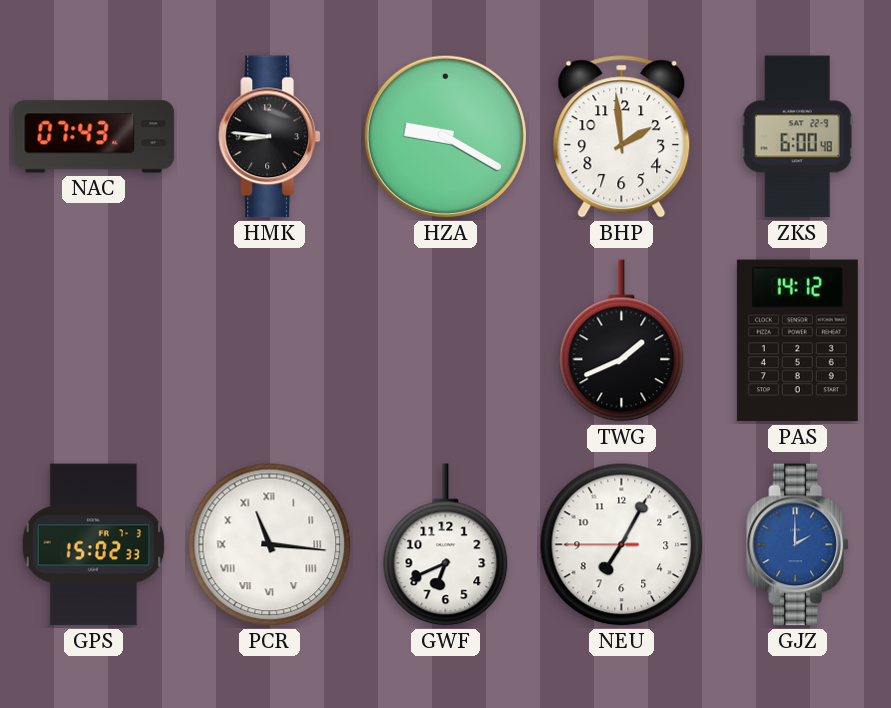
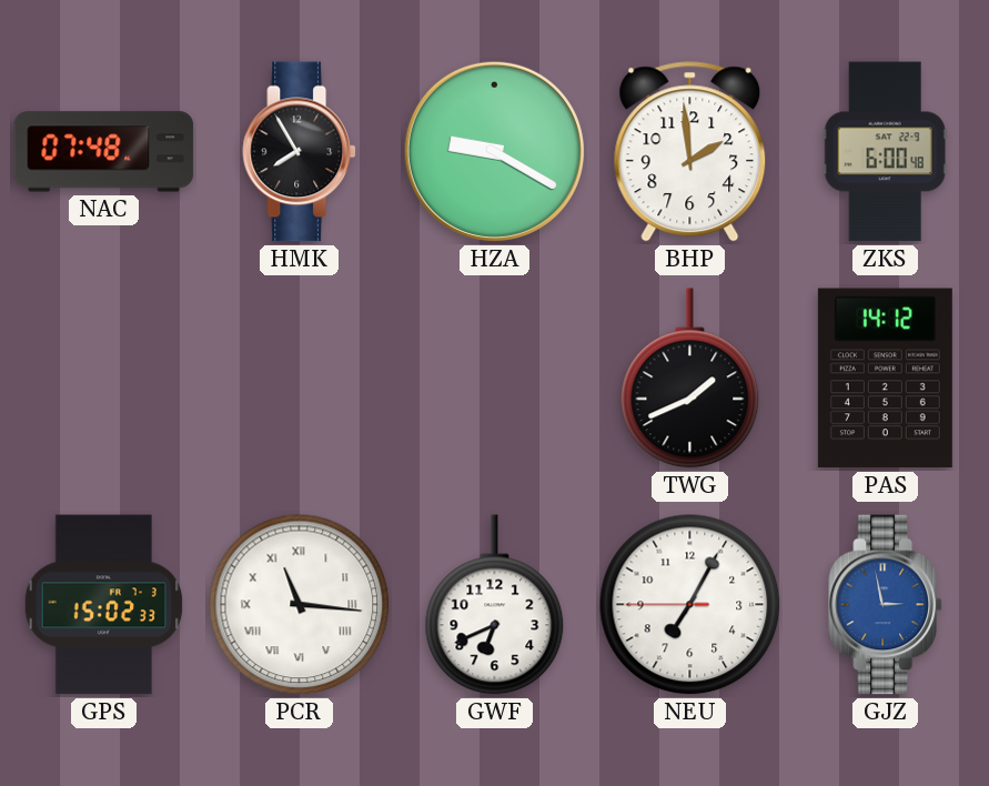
NAC: 07:43 -> 07:48
HMK: 8:46 -> 7:55
GJZ: 2:00 -> 2:58
